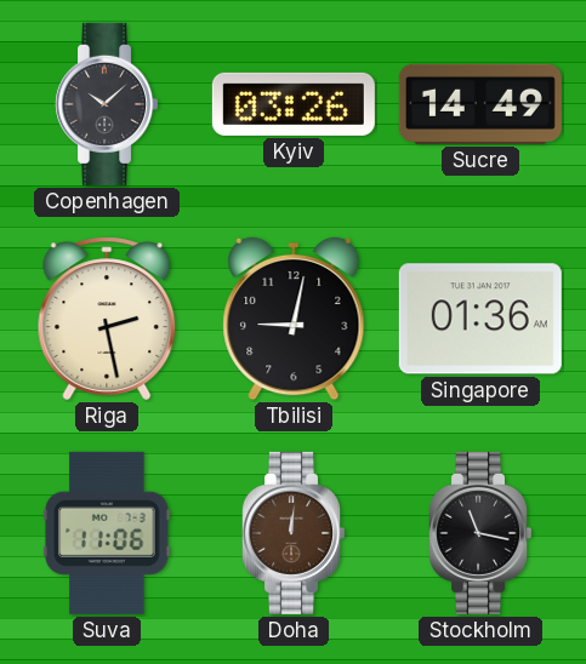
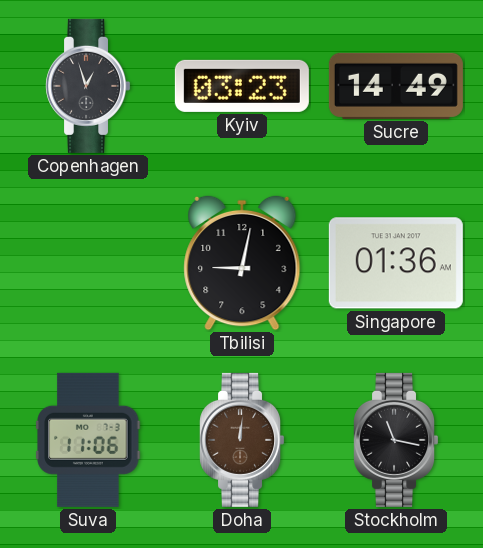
Copenhagen: 10:08 -> 12:57
Kyiv: 03:26 -> 03:23
Riga: 2:28 -> none
